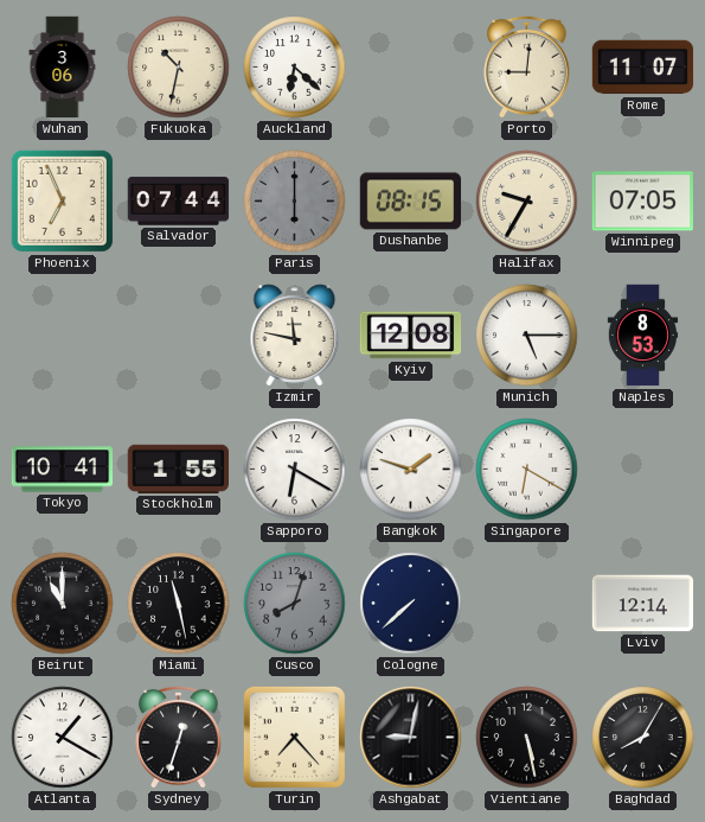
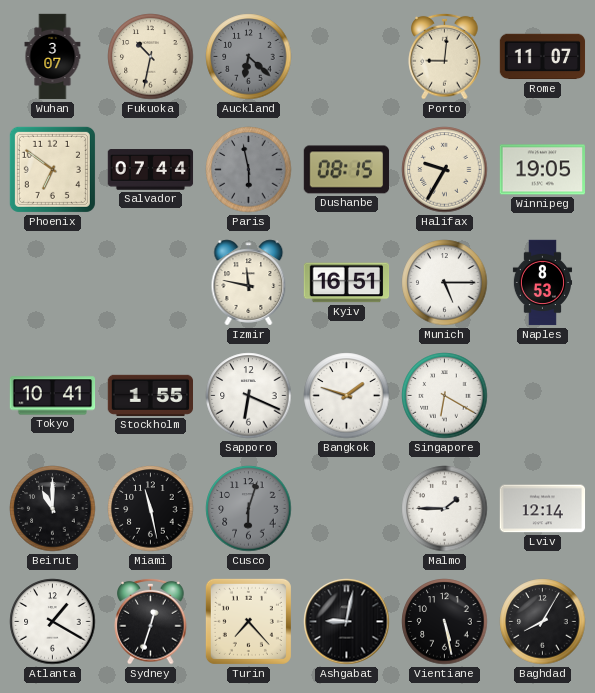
Wuhan: 3:06 -> 3:07
Auckland dial: white -> grey
Phoenix: 6:56 -> 6:51
Paris: 6:00 -> 5:58
Winnipeg: 07:05 -> 19:05
Kyiv: 12:08 -> 16:51
Sapporo: 6:20 -> 6:19
Cusco: 8:03 -> 6:03
Cologne: 7:38 -> none
Malmo: none -> 1:45
